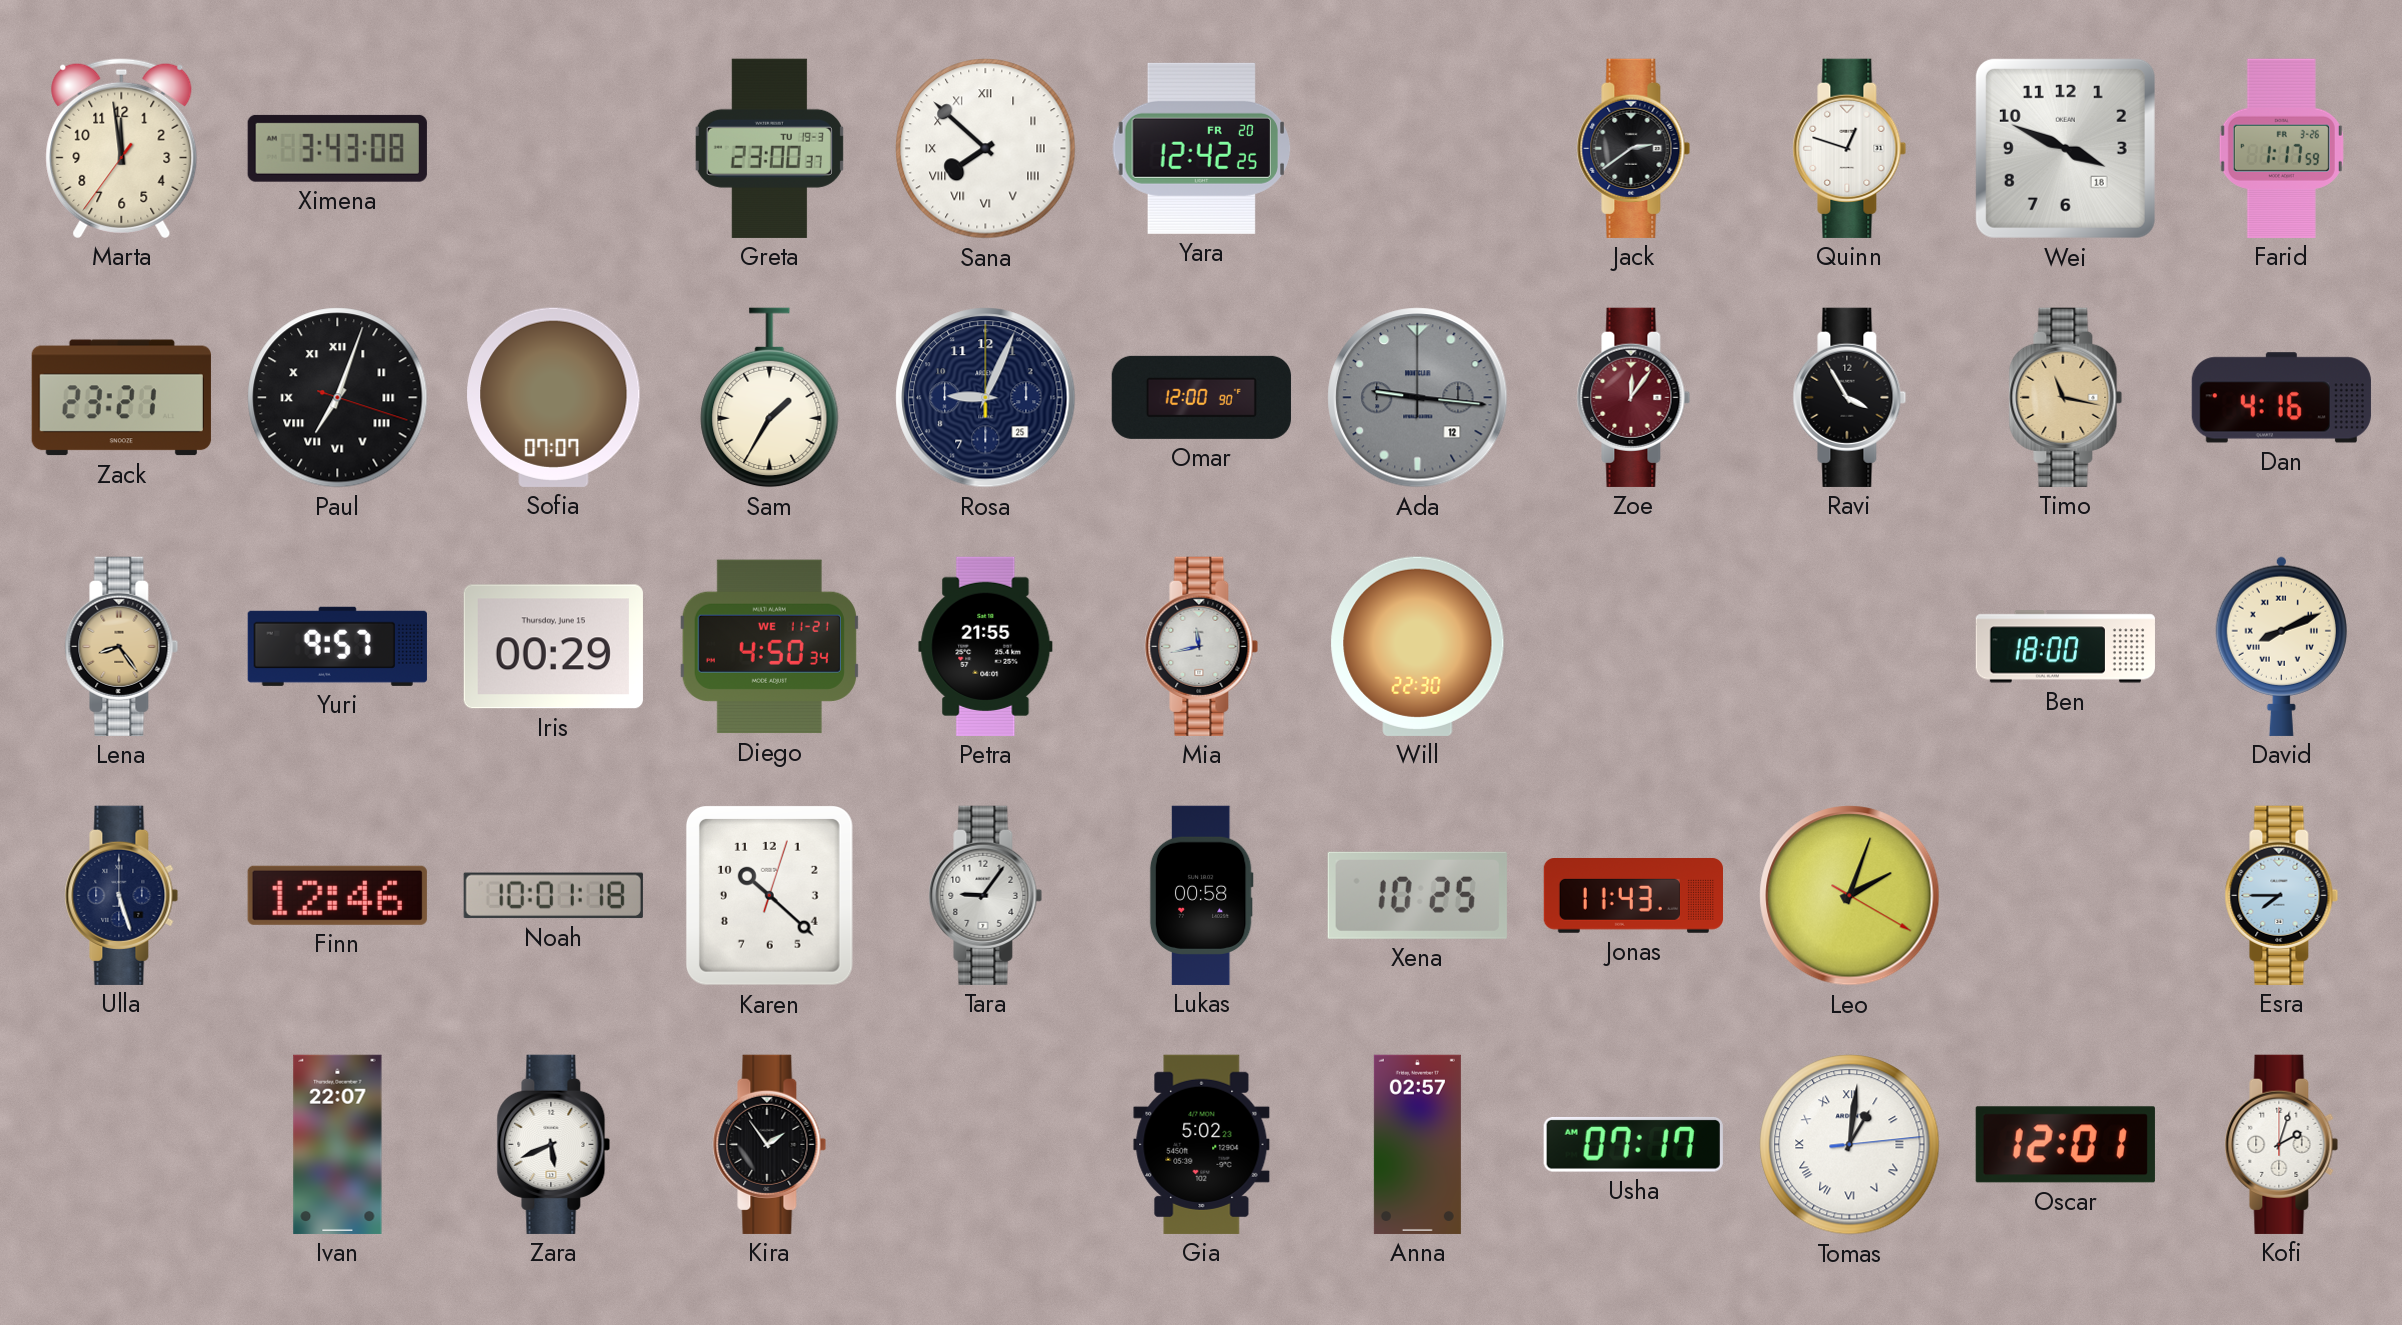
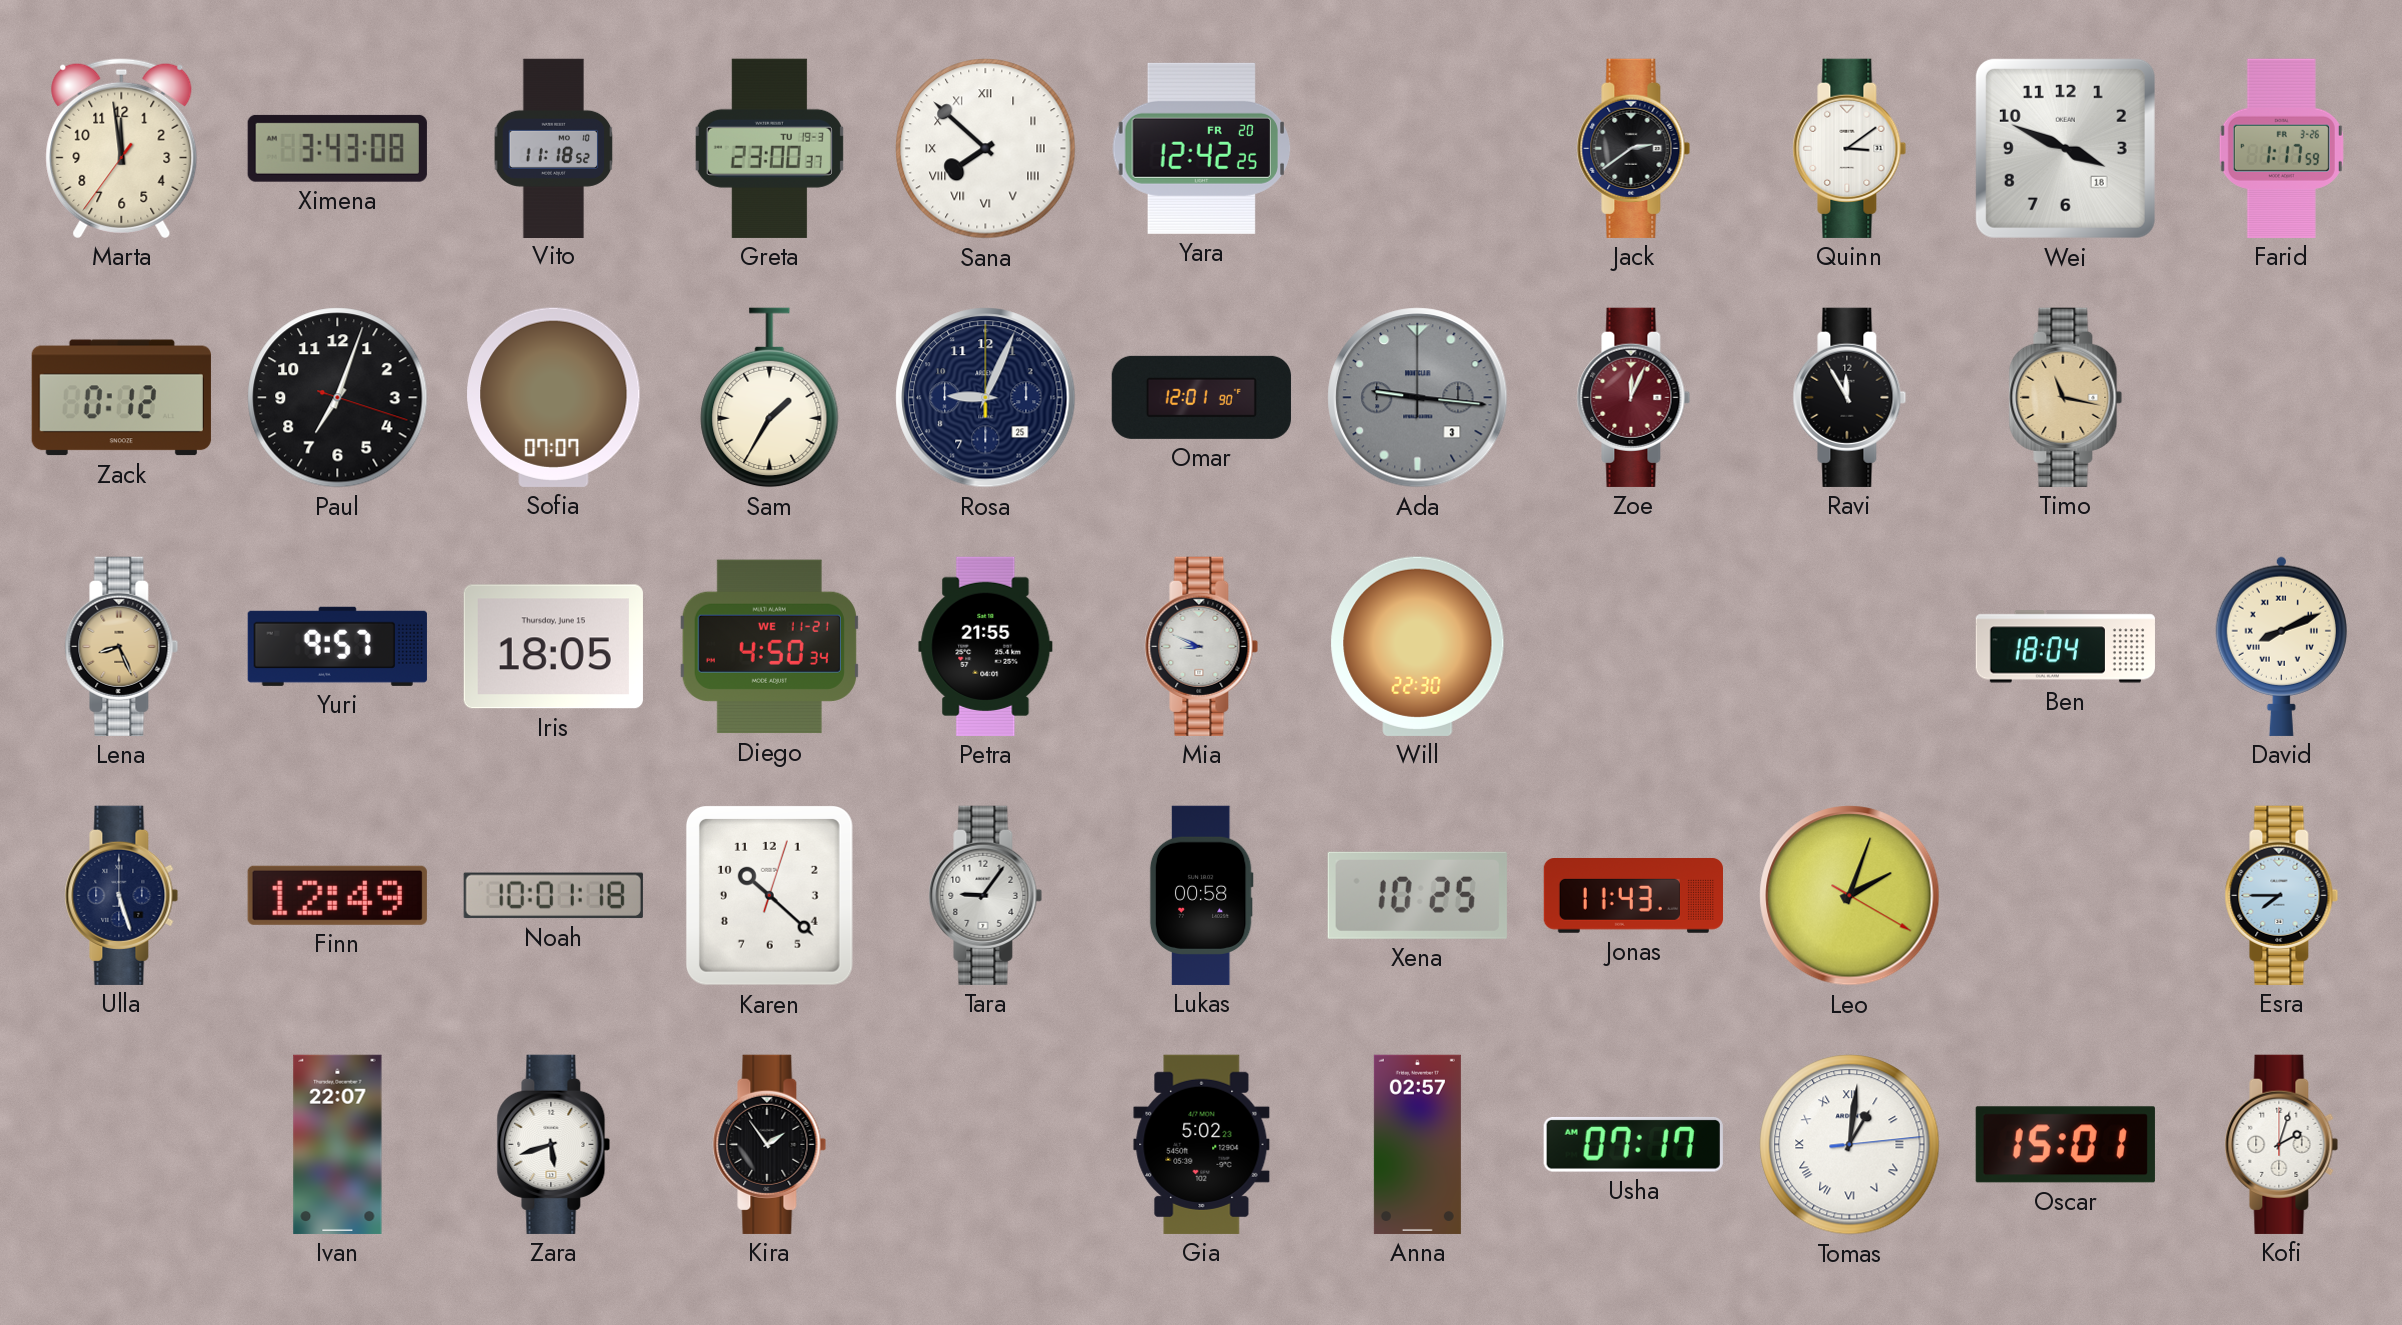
Vito: none -> 11:18
Quinn: 12:48 -> 3:09
Zack: 23:21 -> 0:12
Paul numerals: Roman -> Arabic
Omar: 12:00 -> 12:01
Ada date: 12 -> 3
Zoe: 12:06 -> 12:04
Ravi: 3:55 -> 11:55
Dan: 4:16 -> none
Lena: 8:24 -> 8:26
Iris: 00:29 -> 18:05
Mia: 11:43 -> 8:49
Ben: 18:00 -> 18:04
Finn: 12:46 -> 12:49
Zara: 5:41 -> 5:42
Oscar: 12:01 -> 15:01
